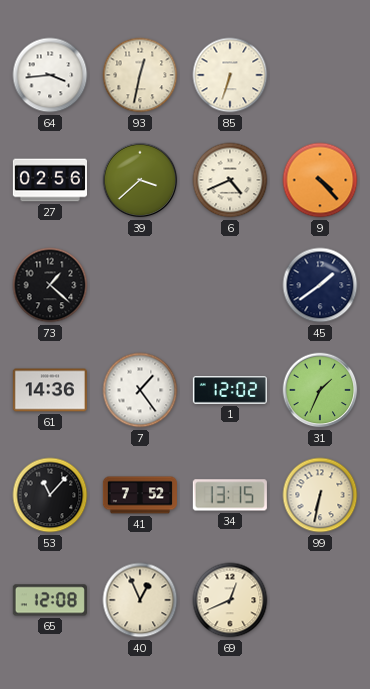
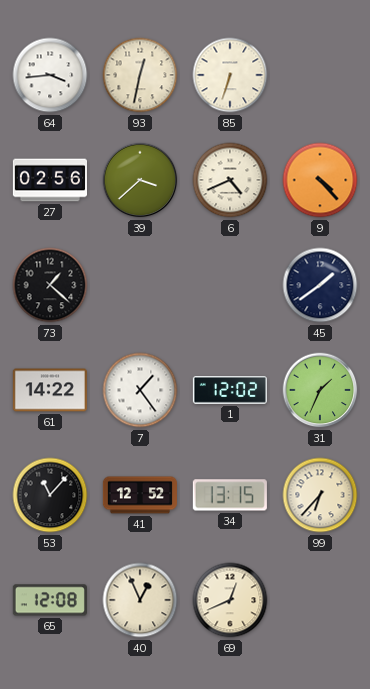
61: 14:36 -> 14:22
41: 7:52 -> 12:52
99: 6:32 -> 6:37
